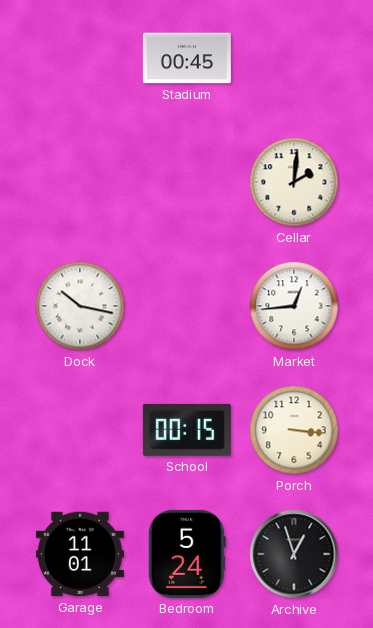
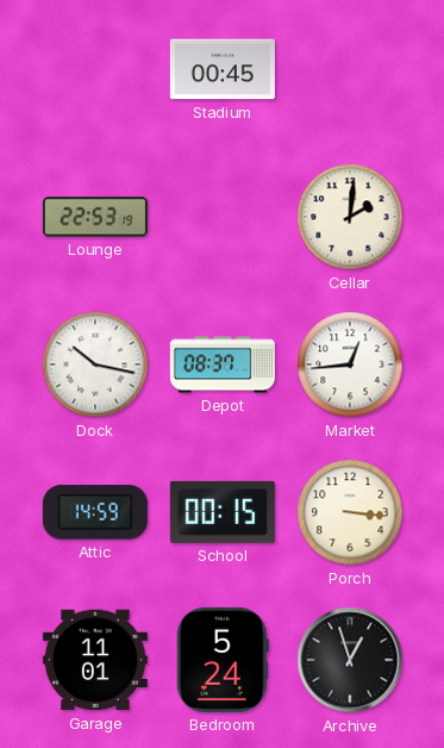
Lounge: none -> 22:53
Depot: none -> 08:37
Attic: none -> 14:59
